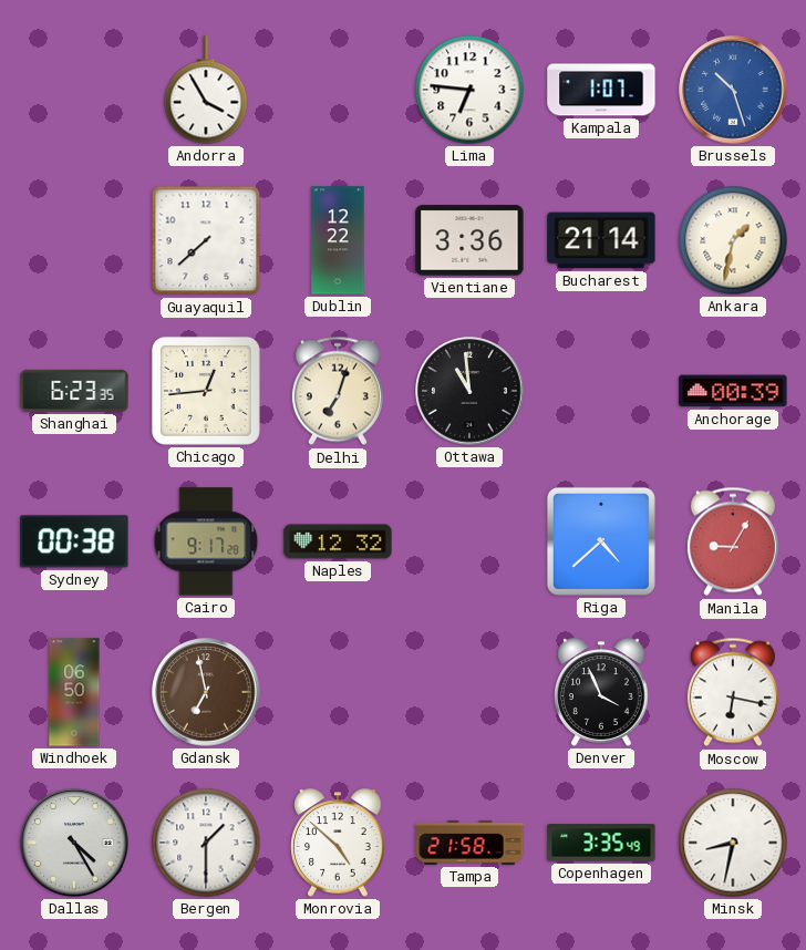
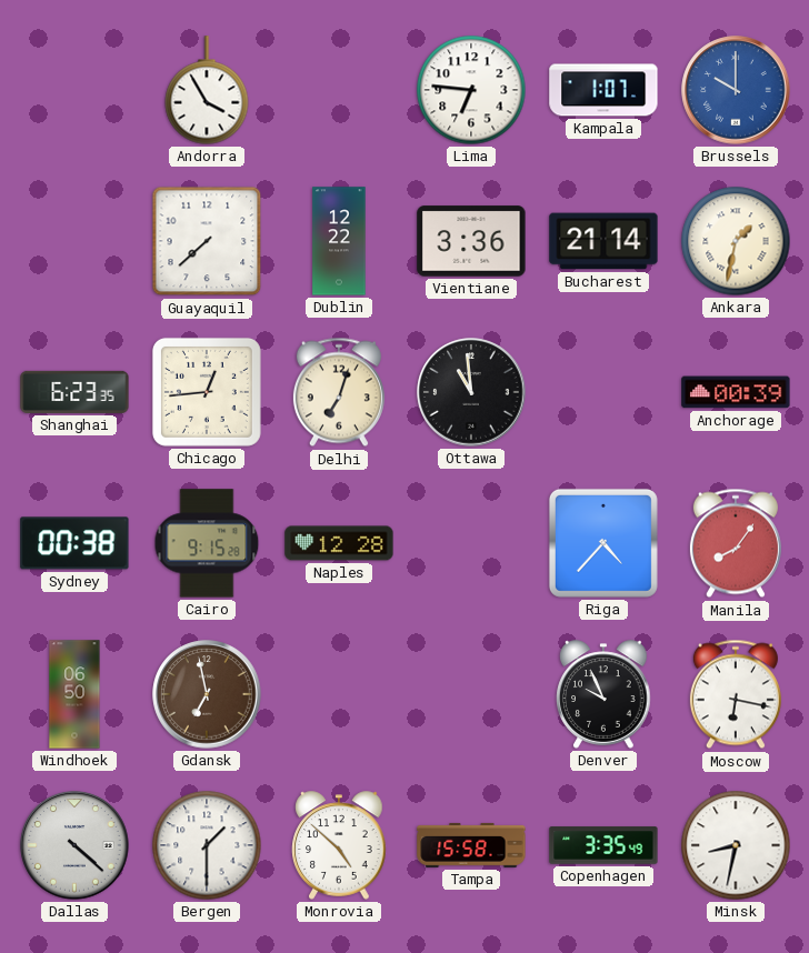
Brussels: 10:27 -> 10:00
Cairo: 9:17 -> 9:15
Naples: 12:32 -> 12:28
Riga: 4:38 -> 4:37
Manila: 9:05 -> 8:06
Denver: 3:56 -> 9:56
Dallas: 4:25 -> 4:22
Tampa: 21:58 -> 15:58
